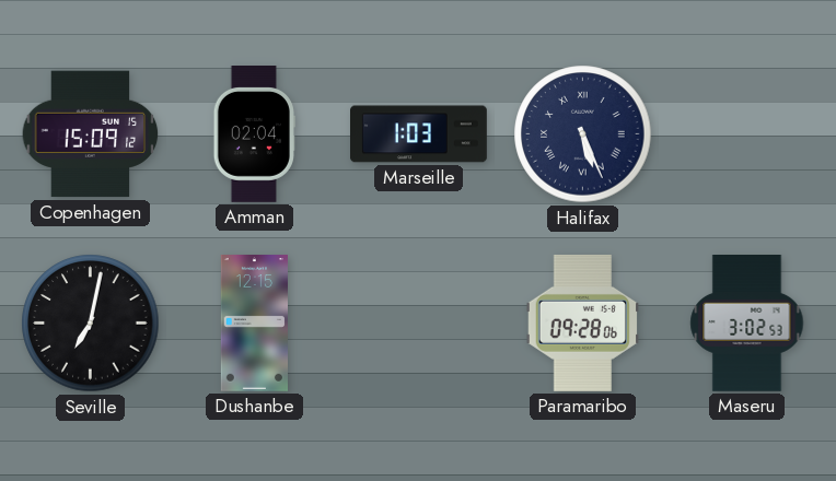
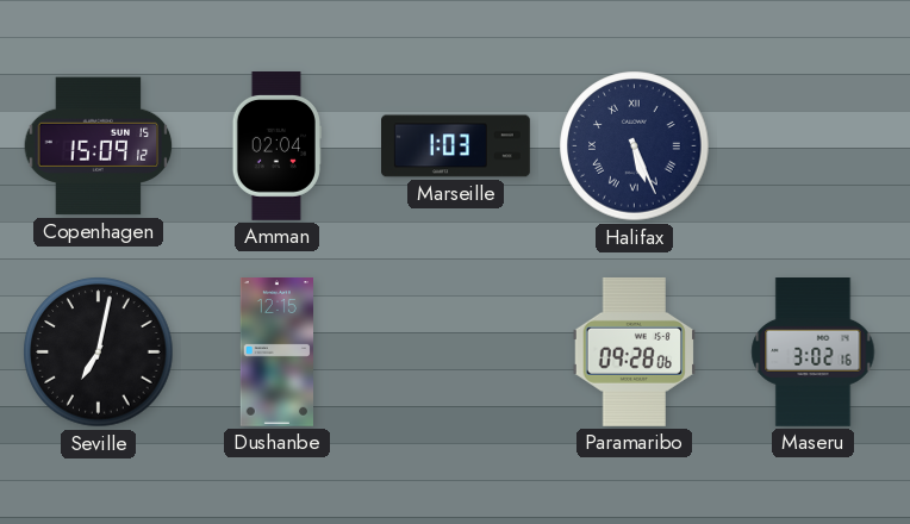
Maseru: 3:02:53 -> 3:02:16
